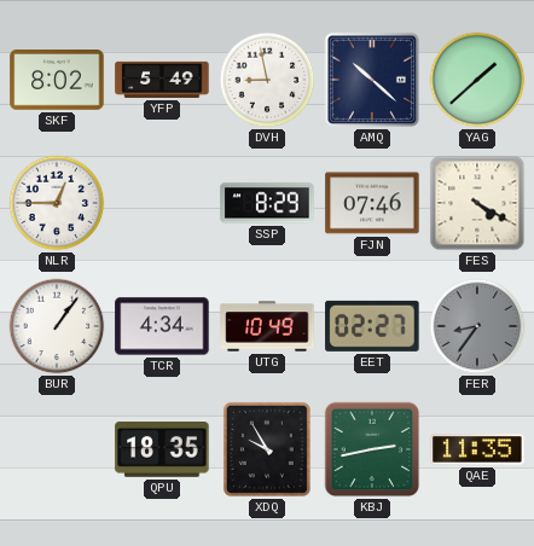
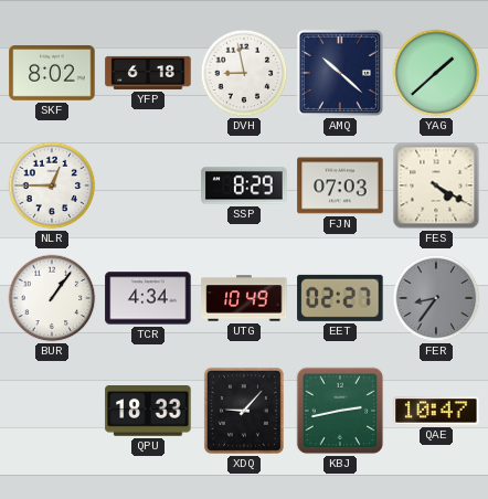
YFP: 5:49 -> 6:18
FJN: 07:46 -> 07:03
QPU: 18:35 -> 18:33
XDQ: 9:55 -> 9:07
QAE: 11:35 -> 10:47
